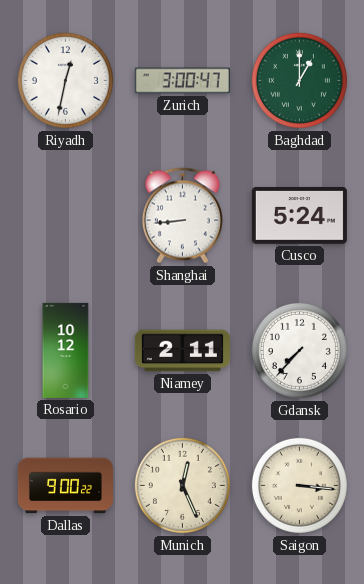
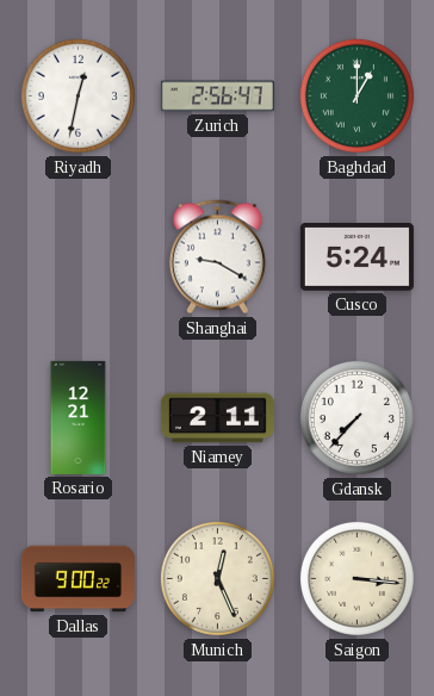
Zurich: 3:00 -> 2:56
Shanghai: 8:44 -> 9:20
Rosario: 10:12 -> 12:21
